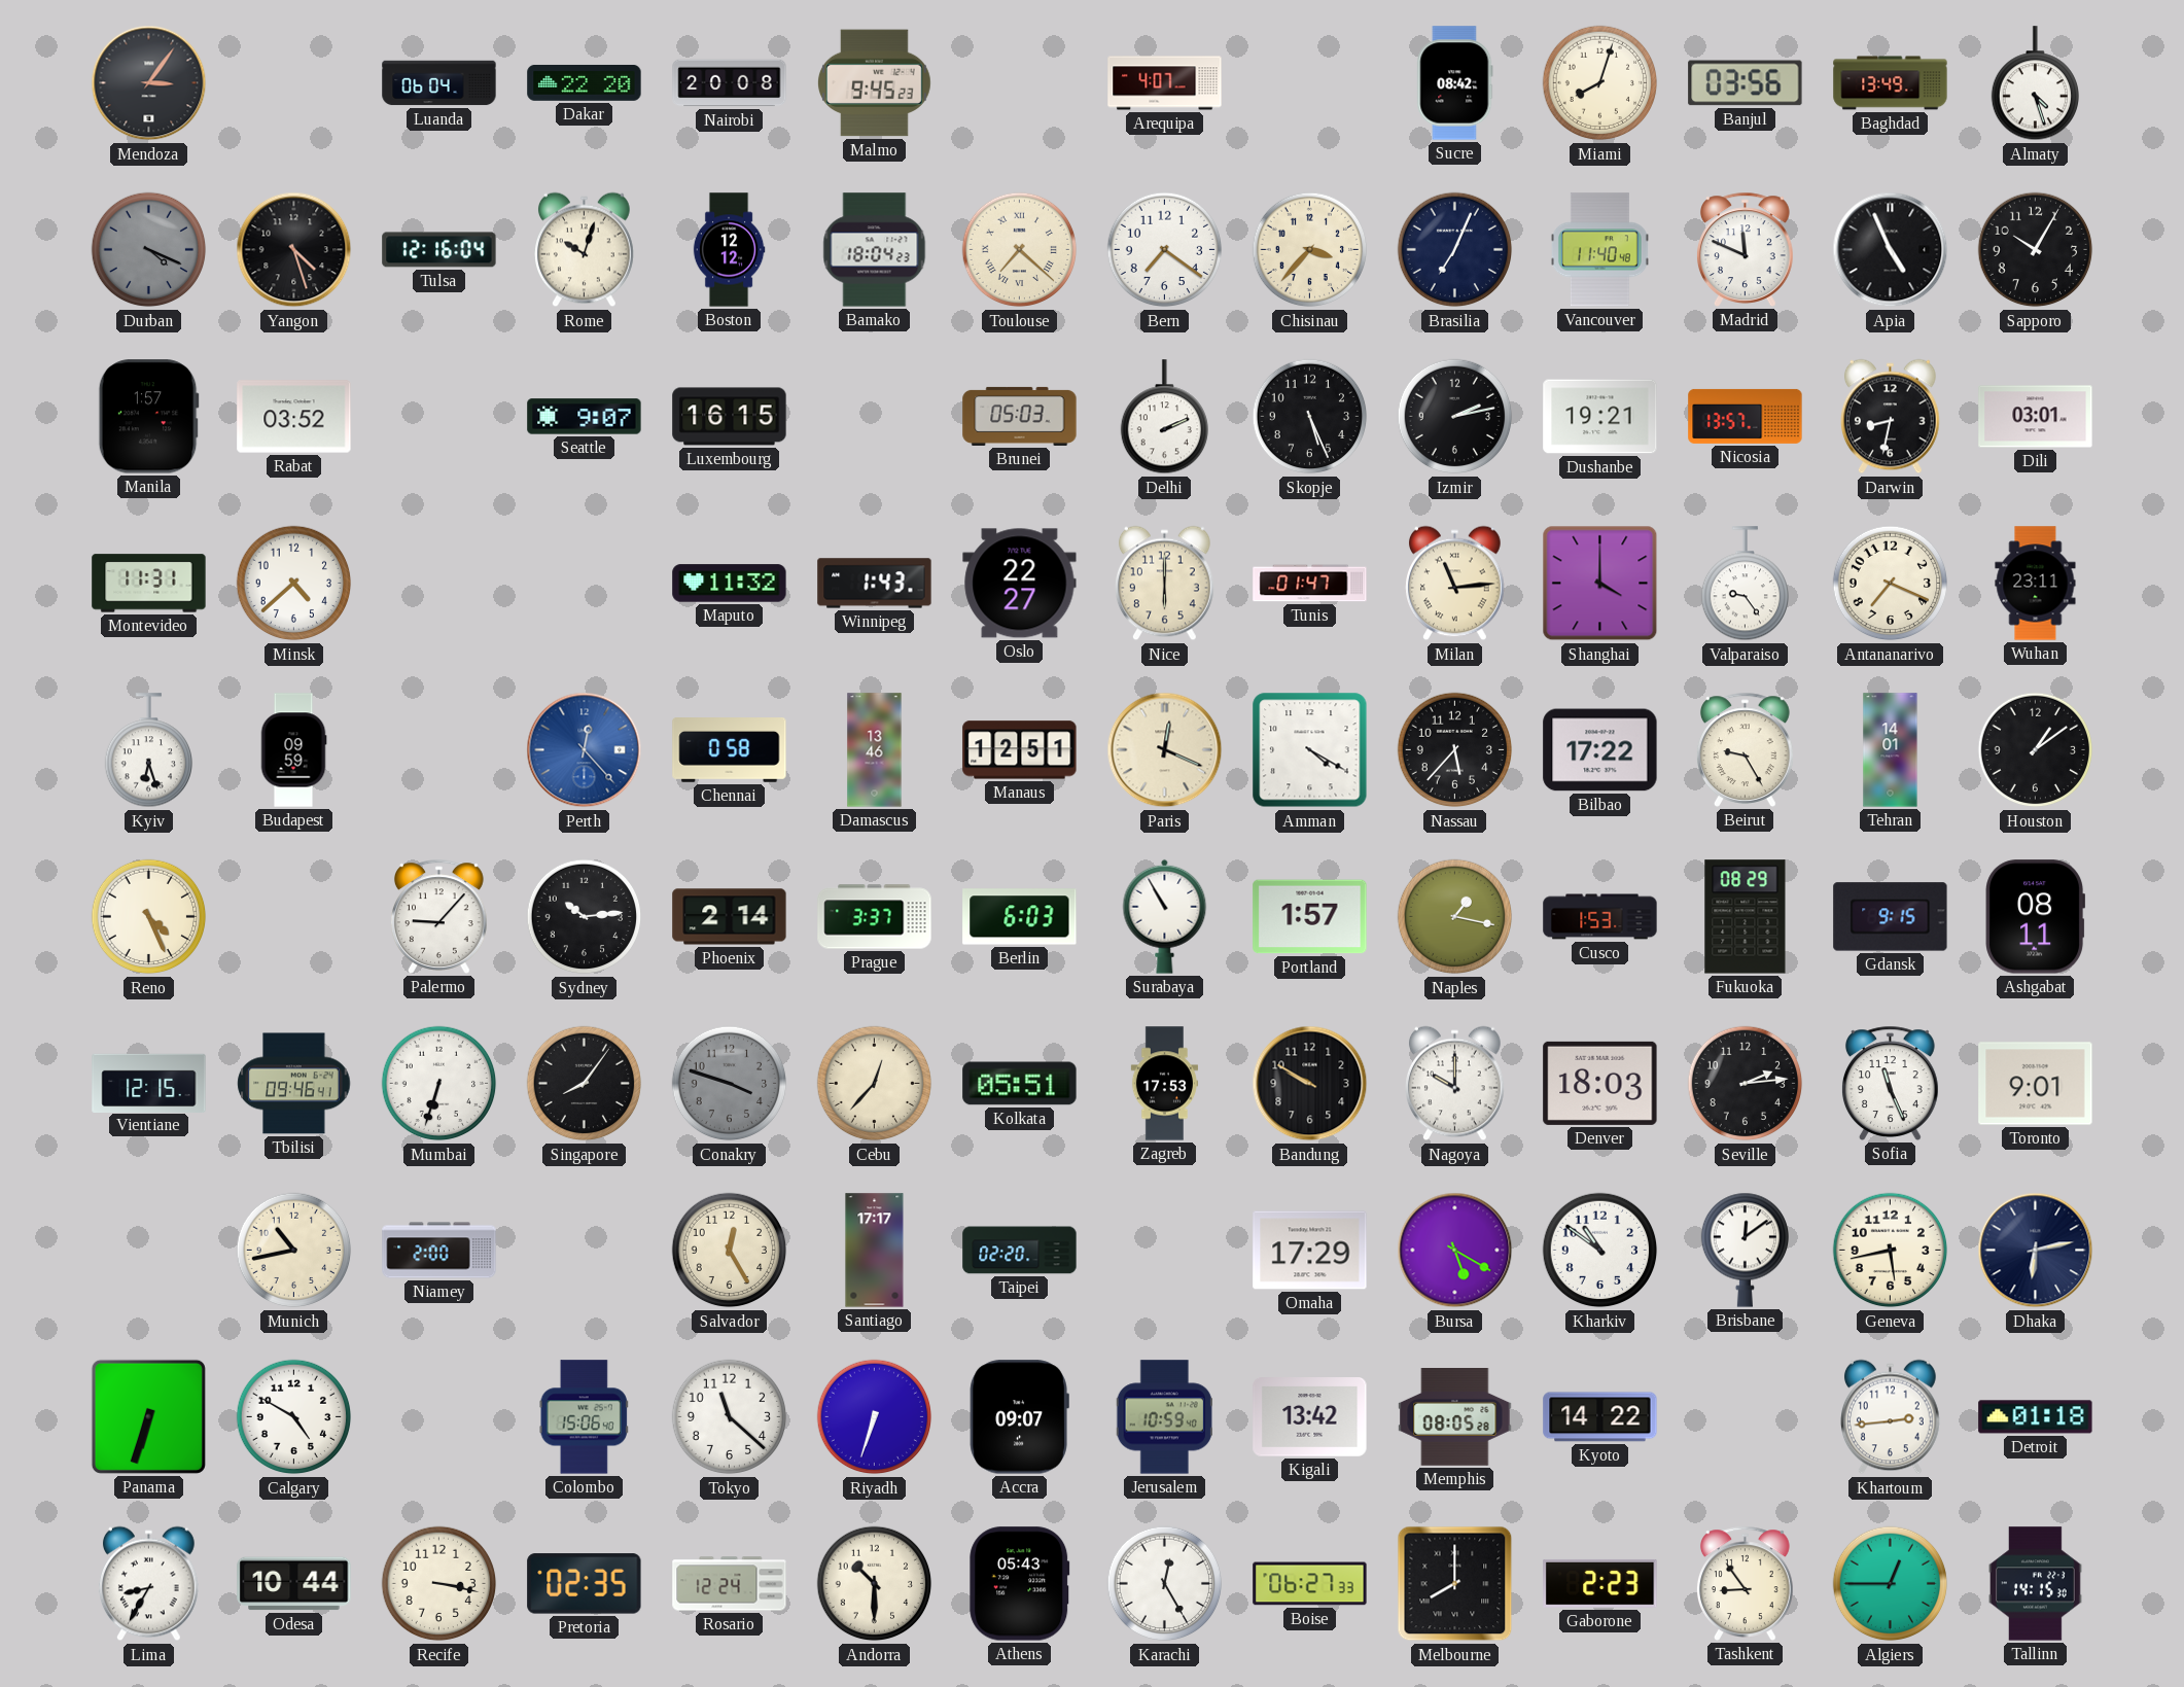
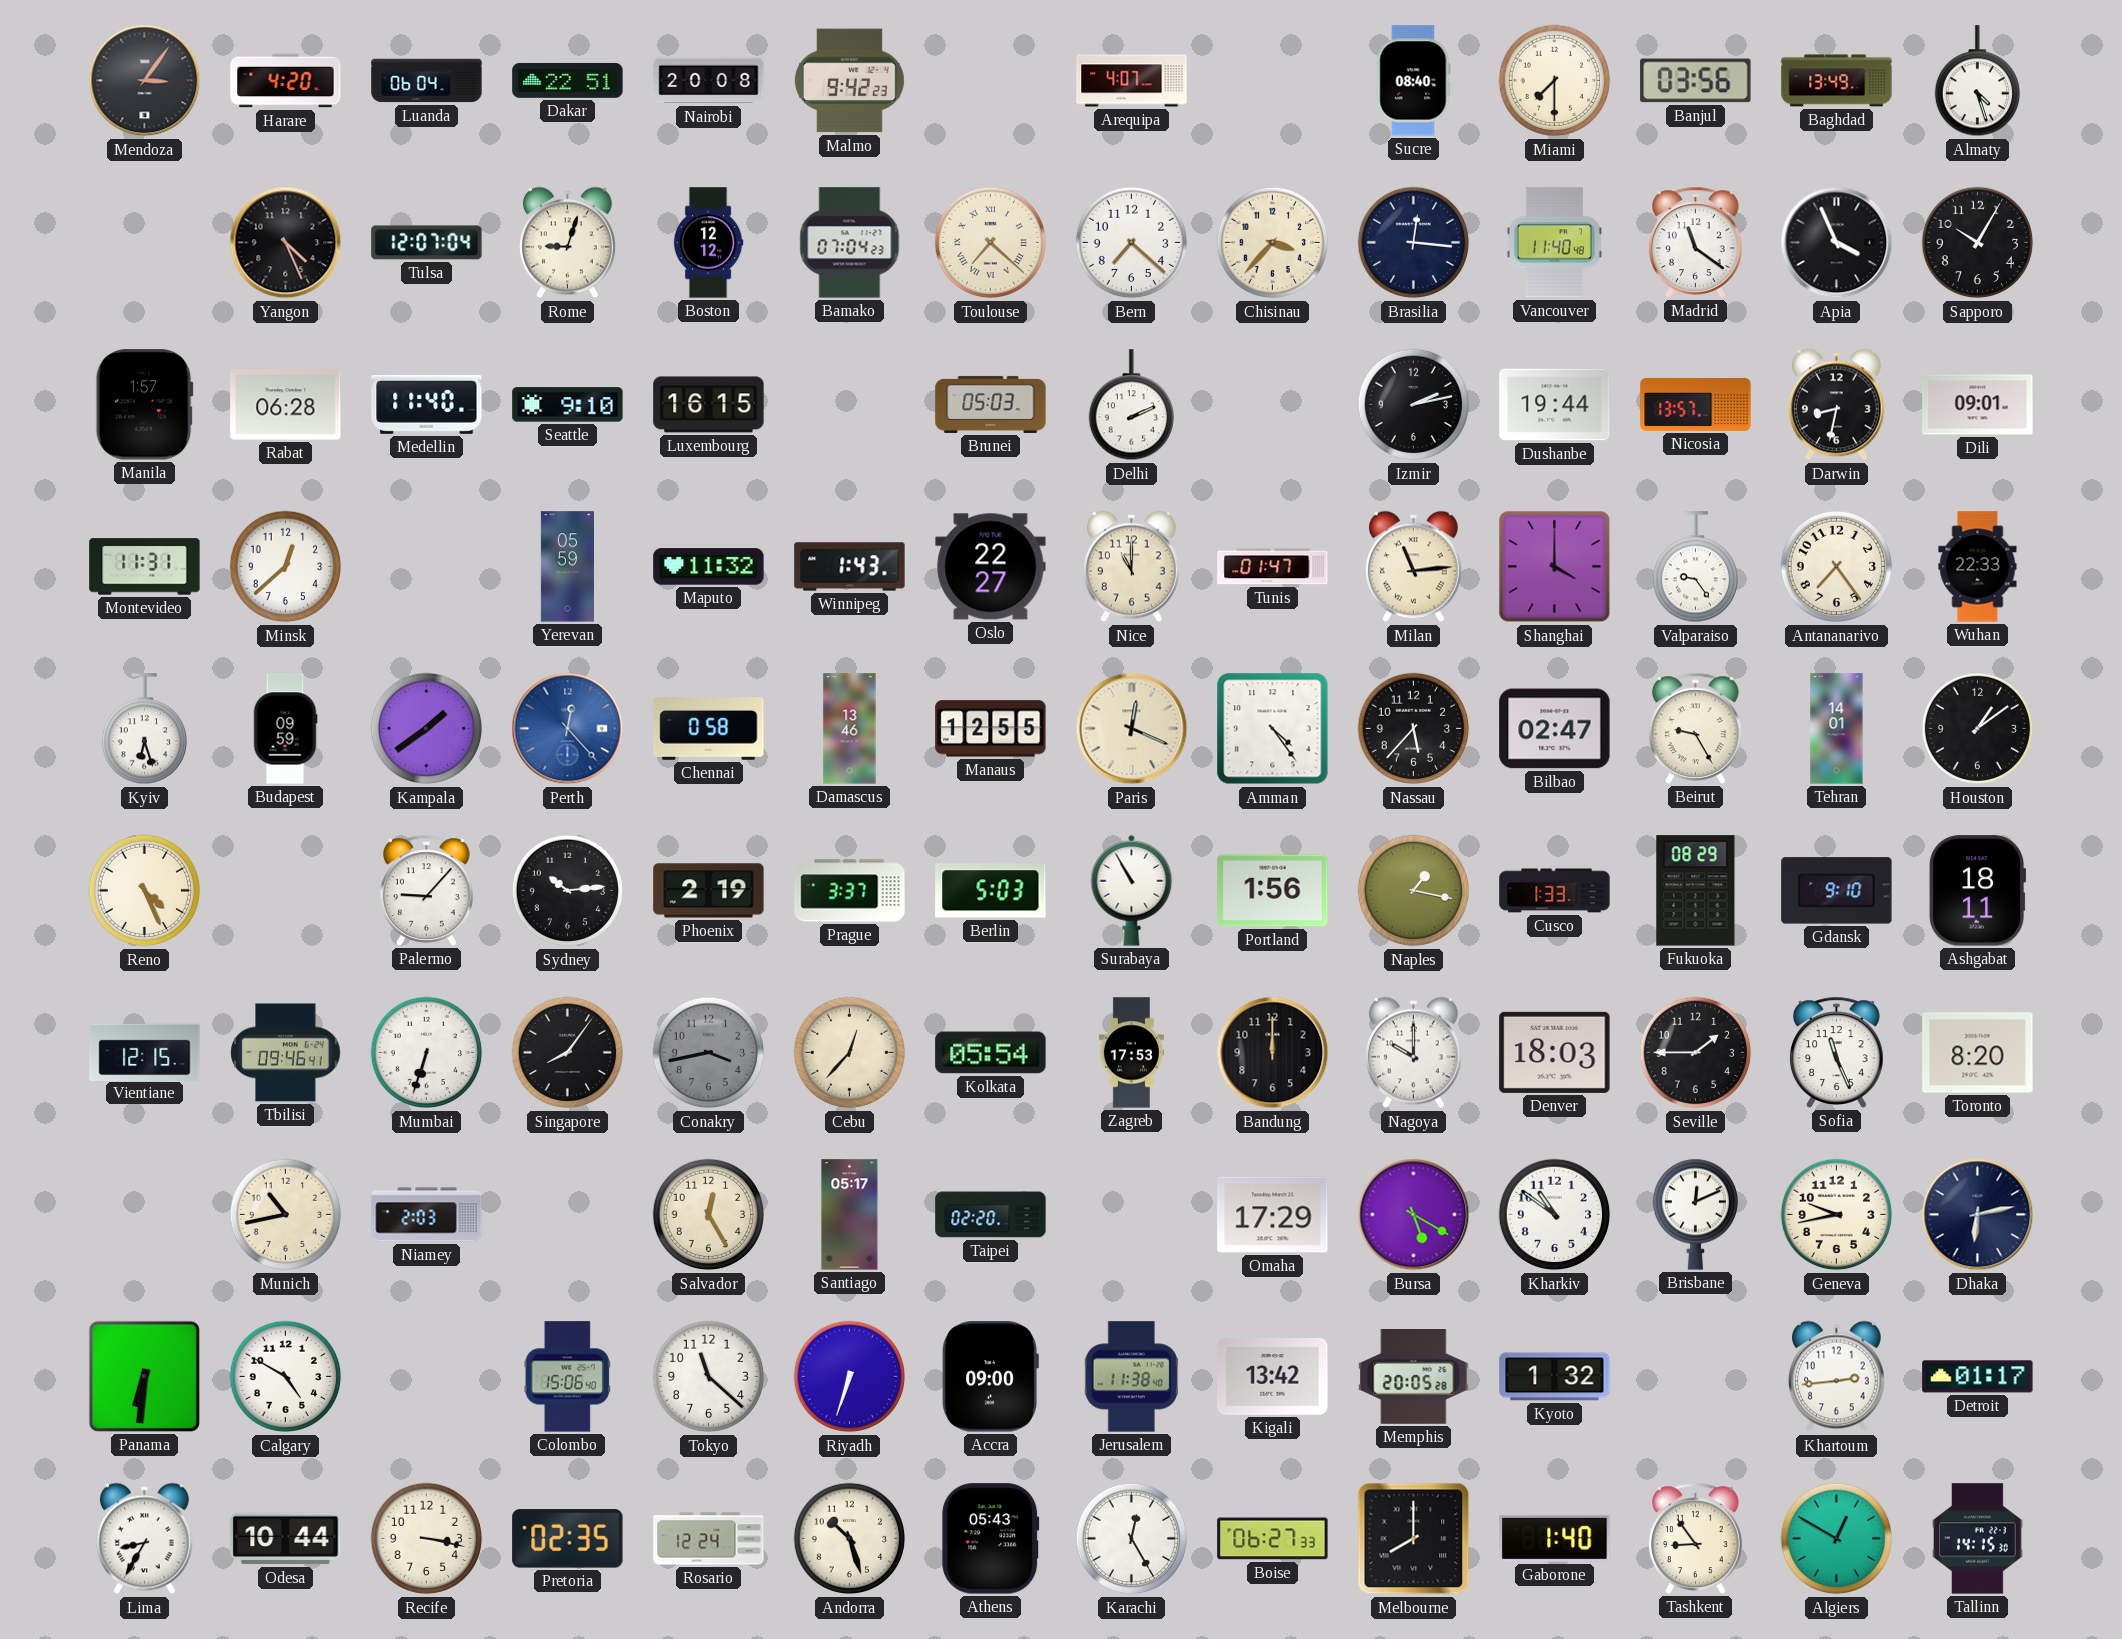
Harare: none -> 4:20
Dakar: 22:20 -> 22:51
Malmo: 9:45 -> 9:42
Sucre: 08:42 -> 08:40
Miami: 8:03 -> 7:30
Durban: 4:19 -> none
Yangon: 4:27 -> 4:26
Tulsa: 12:16 -> 12:07
Rome: 10:03 -> 9:03
Bamako: 18:04 -> 07:04
Bern: 7:21 -> 7:22
Brasilia: 7:04 -> 12:16
Madrid: 11:49 -> 11:21
Apia: 4:56 -> 3:56
Rabat: 03:52 -> 06:28
Medellin: none -> 11:40
Seattle: 9:07 -> 9:10
Skopje: 5:26 -> none
Dushanbe: 19:21 -> 19:44
Dili: 03:01 -> 09:01
Minsk: 4:38 -> 12:38
Yerevan: none -> 05:59
Nice: 6:00 -> 11:00
Antananarivo: 7:19 -> 7:24
Wuhan: 23:11 -> 22:33
Kampala: none -> 1:39
Manaus: 12:51 -> 12:55
Amman: 4:20 -> 4:24
Bilbao: 17:22 -> 02:47
Phoenix: 2:14 -> 2:19
Berlin: 6:03 -> 5:03
Portland: 1:57 -> 1:56
Cusco: 1:53 -> 1:33
Gdansk: 9:15 -> 9:10
Ashgabat: 08:11 -> 18:11
Conakry: 3:48 -> 3:43
Kolkata: 05:51 -> 05:54
Bandung: 9:50 -> 12:00
Seville: 2:14 -> 1:45
Toronto: 9:01 -> 8:20
Niamey: 2:00 -> 2:03
Santiago: 17:17 -> 05:17
Brisbane: 12:09 -> 12:11
Geneva: 5:43 -> 9:43
Panama: 6:33 -> 6:31
Accra: 09:07 -> 09:00
Jerusalem: 10:59 -> 11:38
Memphis: 08:05 -> 20:05
Kyoto: 14:22 -> 1:32
Detroit: 01:18 -> 01:17
Andorra: 10:30 -> 10:27
Gaborone: 2:23 -> 1:40
Algiers: 12:45 -> 12:50
